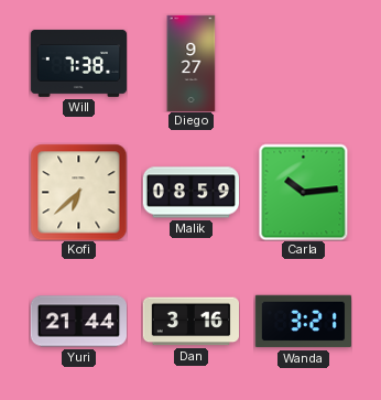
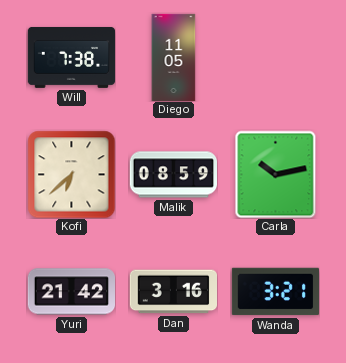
Diego: 9:27 -> 11:05
Carla: 10:14 -> 10:13
Yuri: 21:44 -> 21:42
